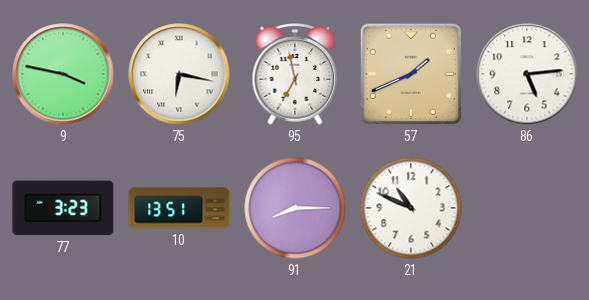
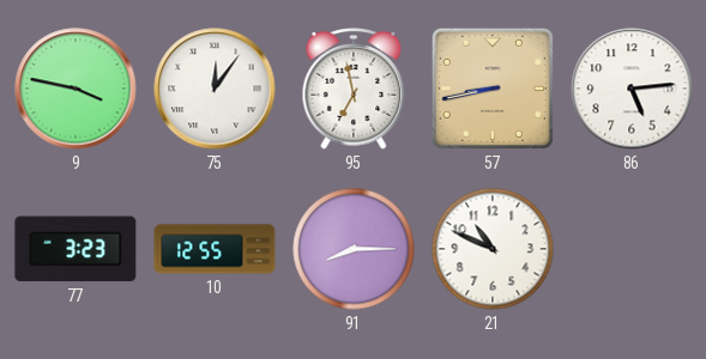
75: 6:17 -> 12:06
57: 1:41 -> 8:43
10: 13:51 -> 12:55
